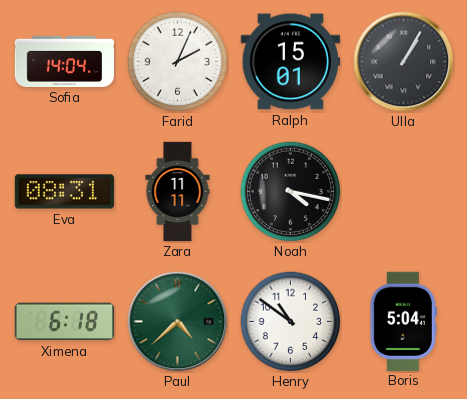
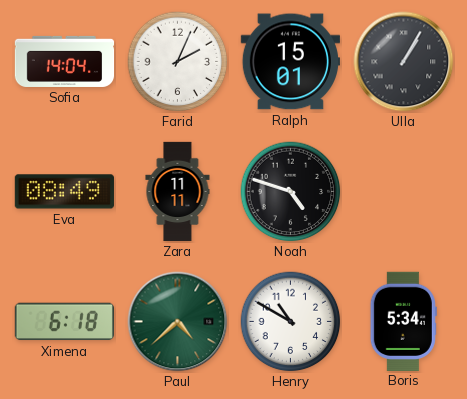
Eva: 08:31 -> 08:49
Noah: 4:17 -> 4:48
Henry: 10:51 -> 10:50
Boris: 5:04 -> 5:34
